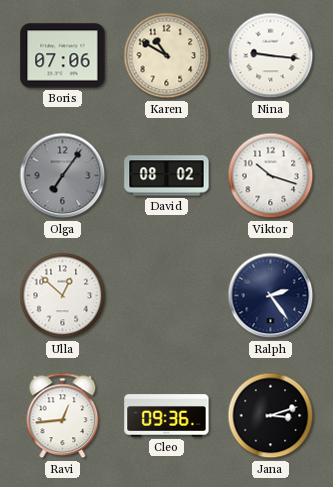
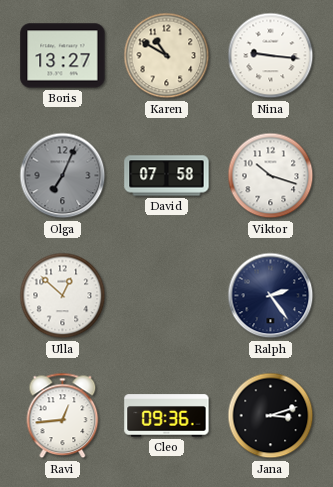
Boris: 07:06 -> 13:27
Olga: 7:06 -> 7:04
David: 08:02 -> 07:58
